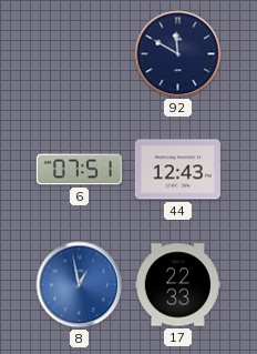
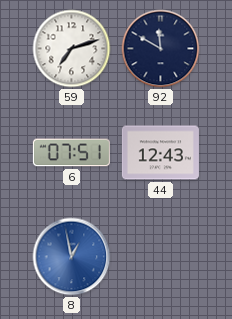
59: none -> 7:12
17: 22:33 -> none
